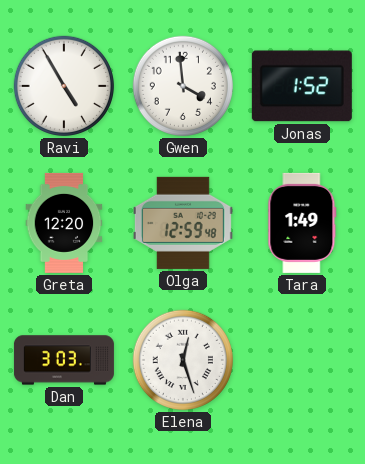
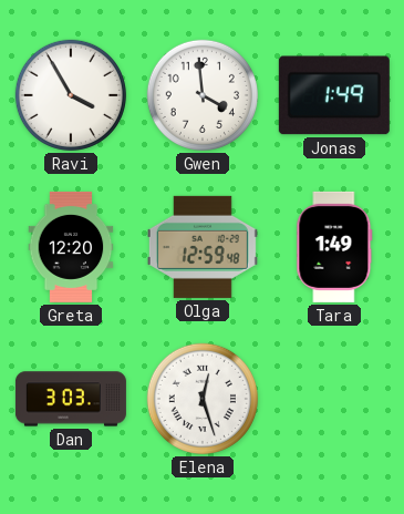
Ravi: 4:55 -> 3:55
Jonas: 1:52 -> 1:49
